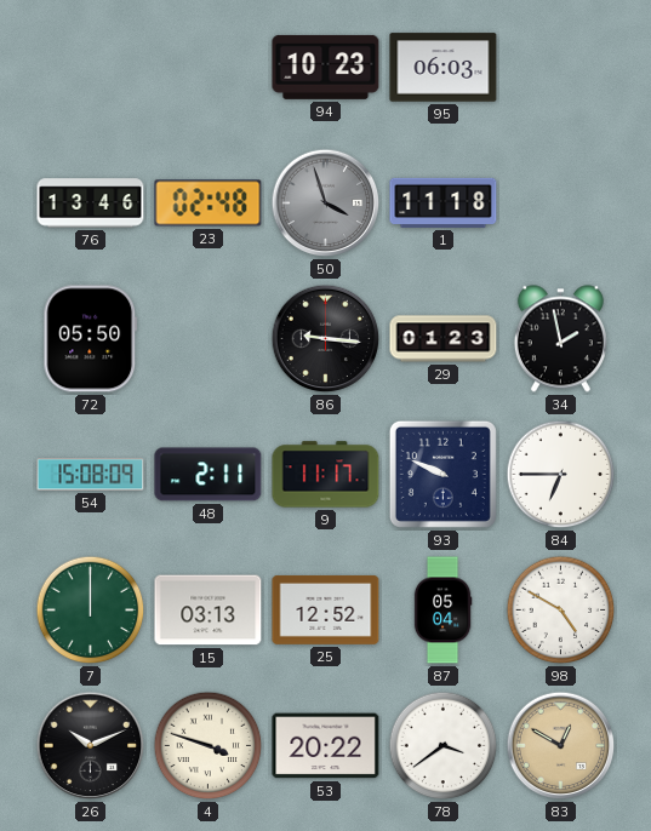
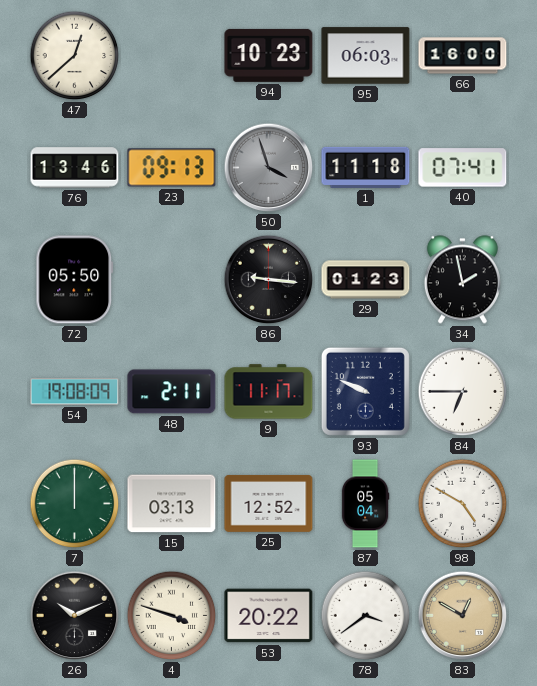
47: none -> 12:38
66: none -> 16:00
23: 02:48 -> 09:13
40: none -> 07:41
54: 15:08 -> 19:08
